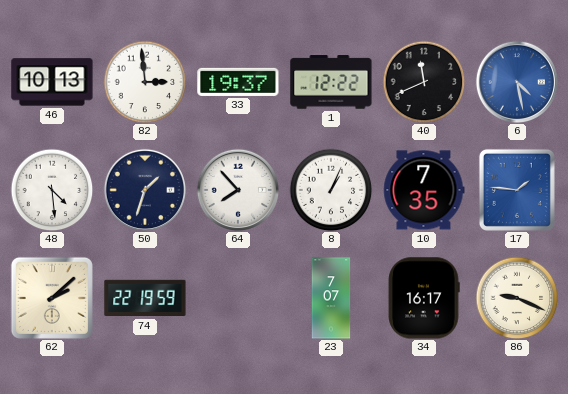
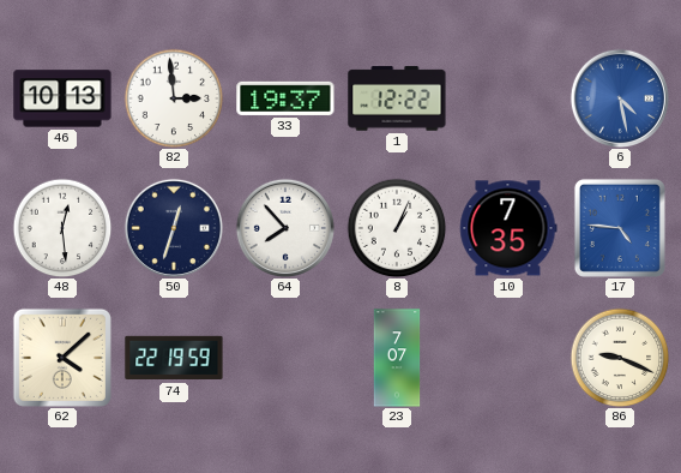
40: 11:41 -> none
48: 4:29 -> 12:29
50: 1:33 -> 12:33
17: 1:46 -> 4:46
62: 2:08 -> 4:08
34: 16:17 -> none
